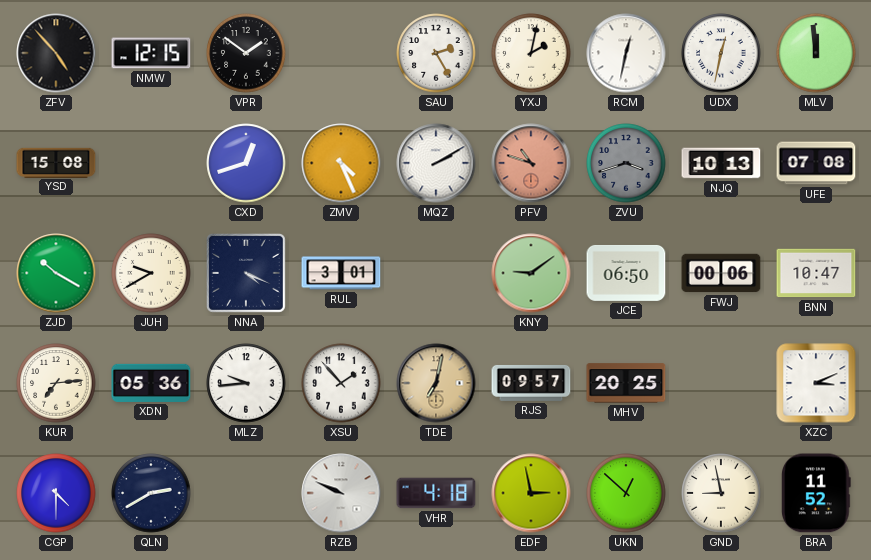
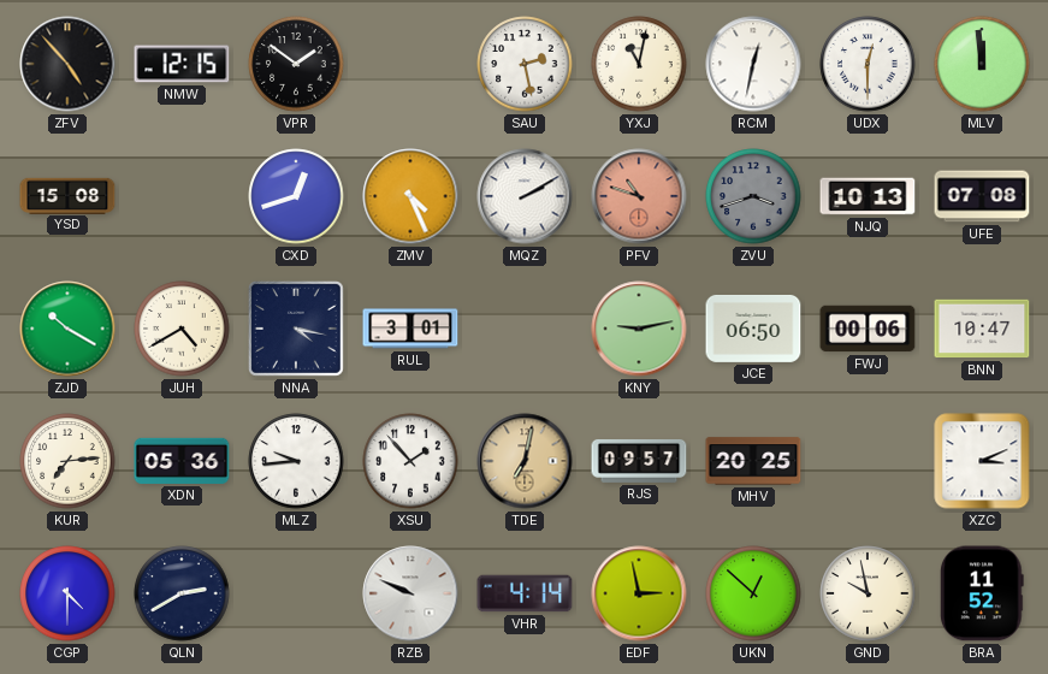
SAU: 2:25 -> 2:28
YXJ: 2:02 -> 11:02
UDX: 12:32 -> 12:30
JUH: 9:40 -> 4:40
NNA: 4:19 -> 4:17
KNY: 9:09 -> 9:13
VHR: 4:18 -> 4:14
GND: 8:58 -> 9:58
